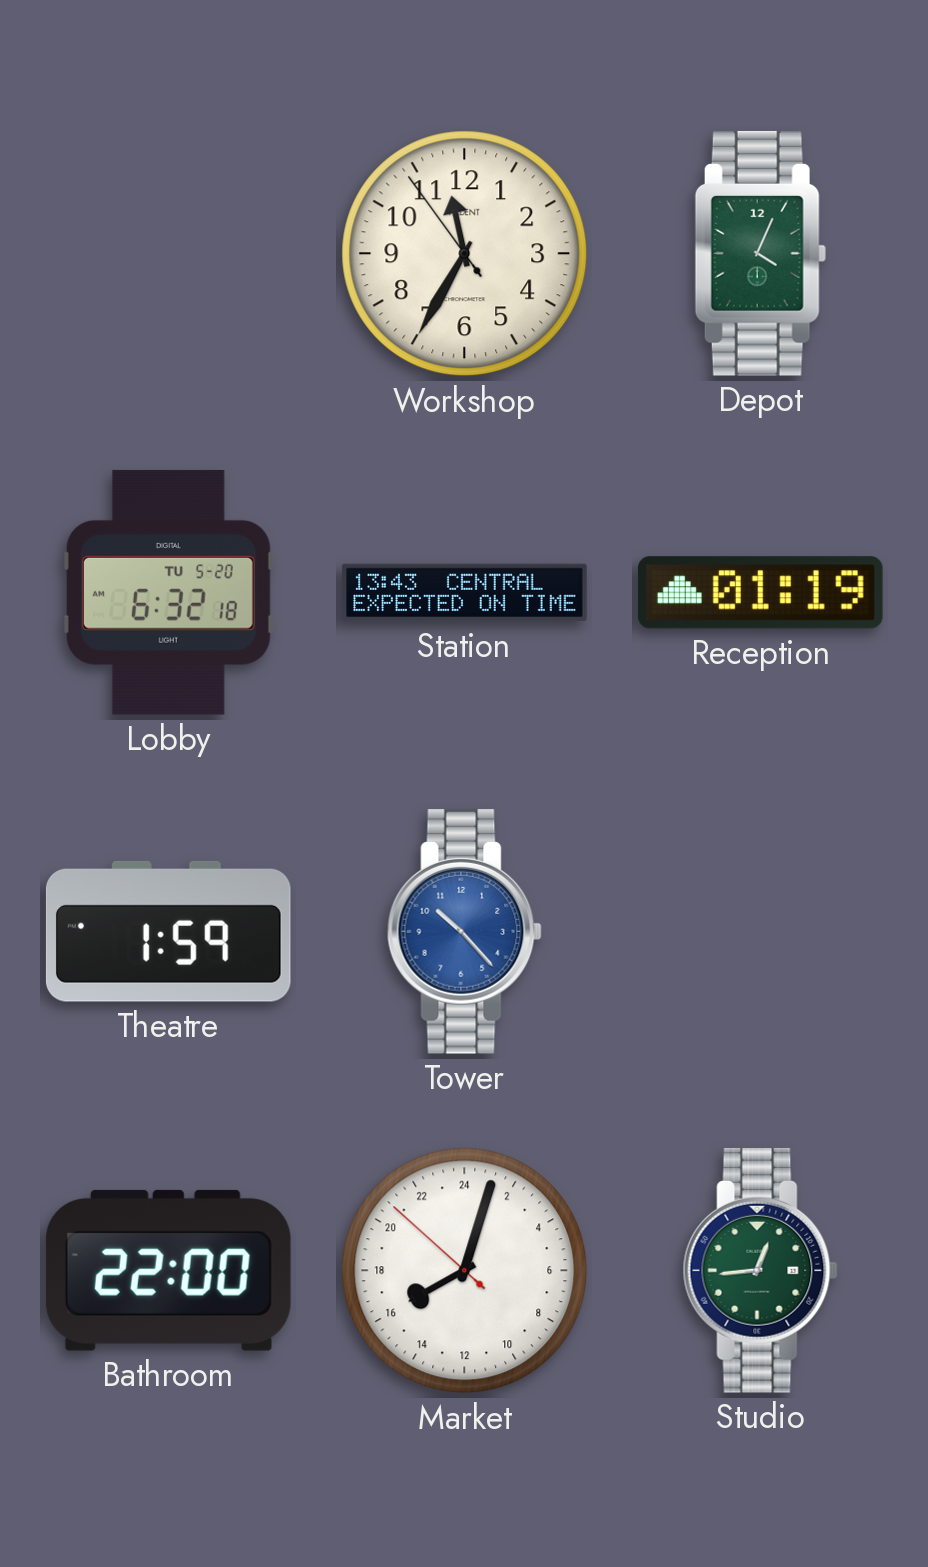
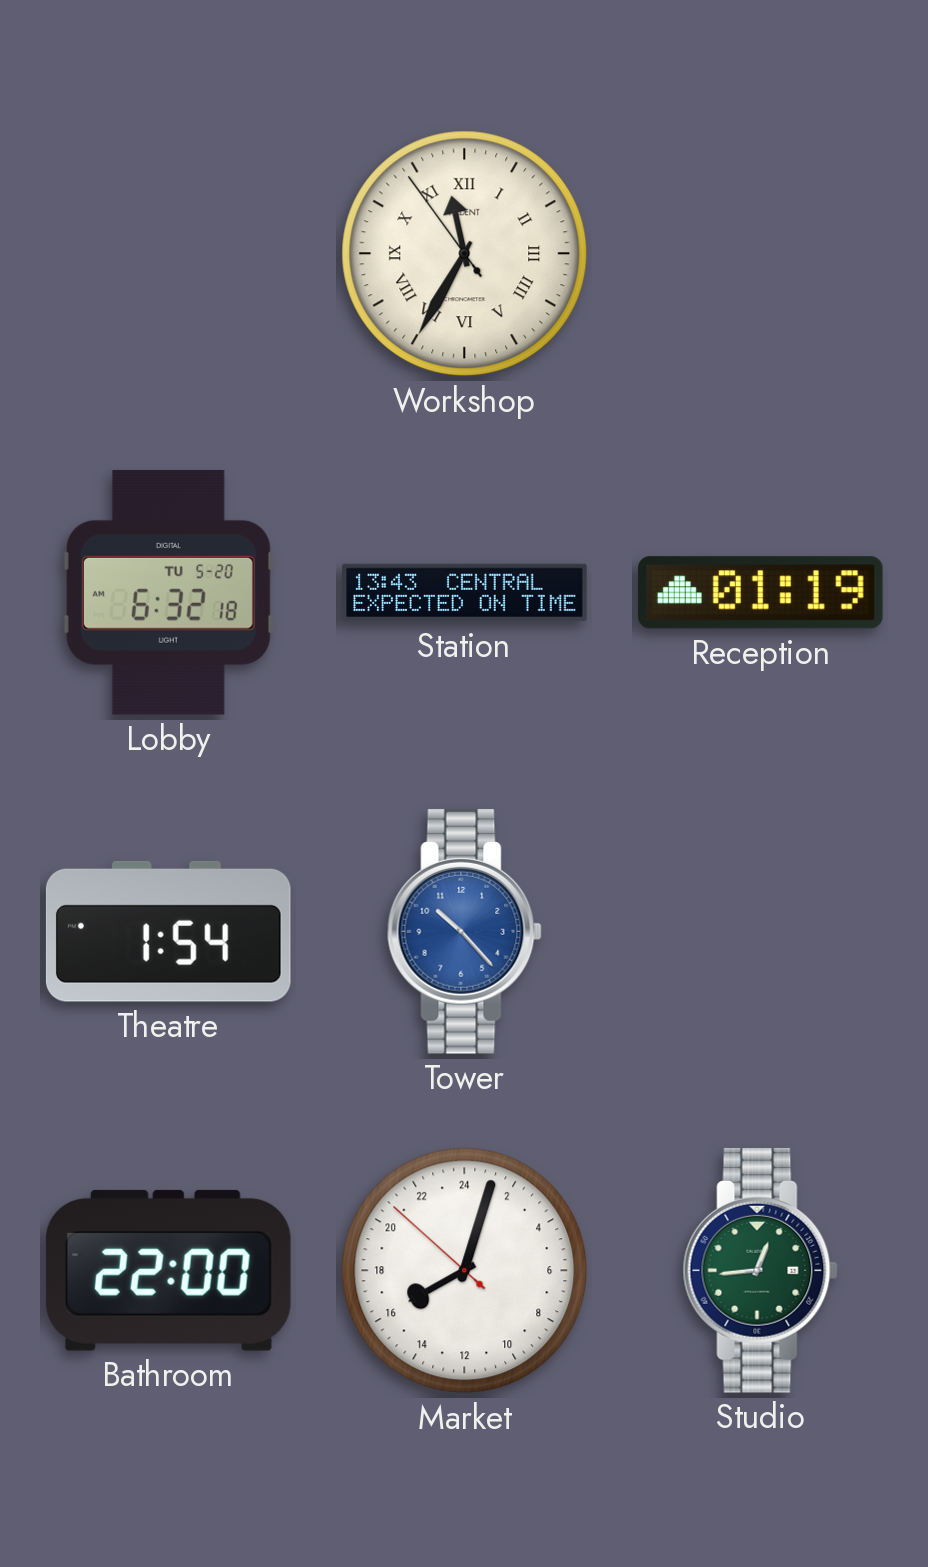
Workshop numerals: Arabic -> Roman
Depot: 4:04 -> none
Theatre: 1:59 -> 1:54
